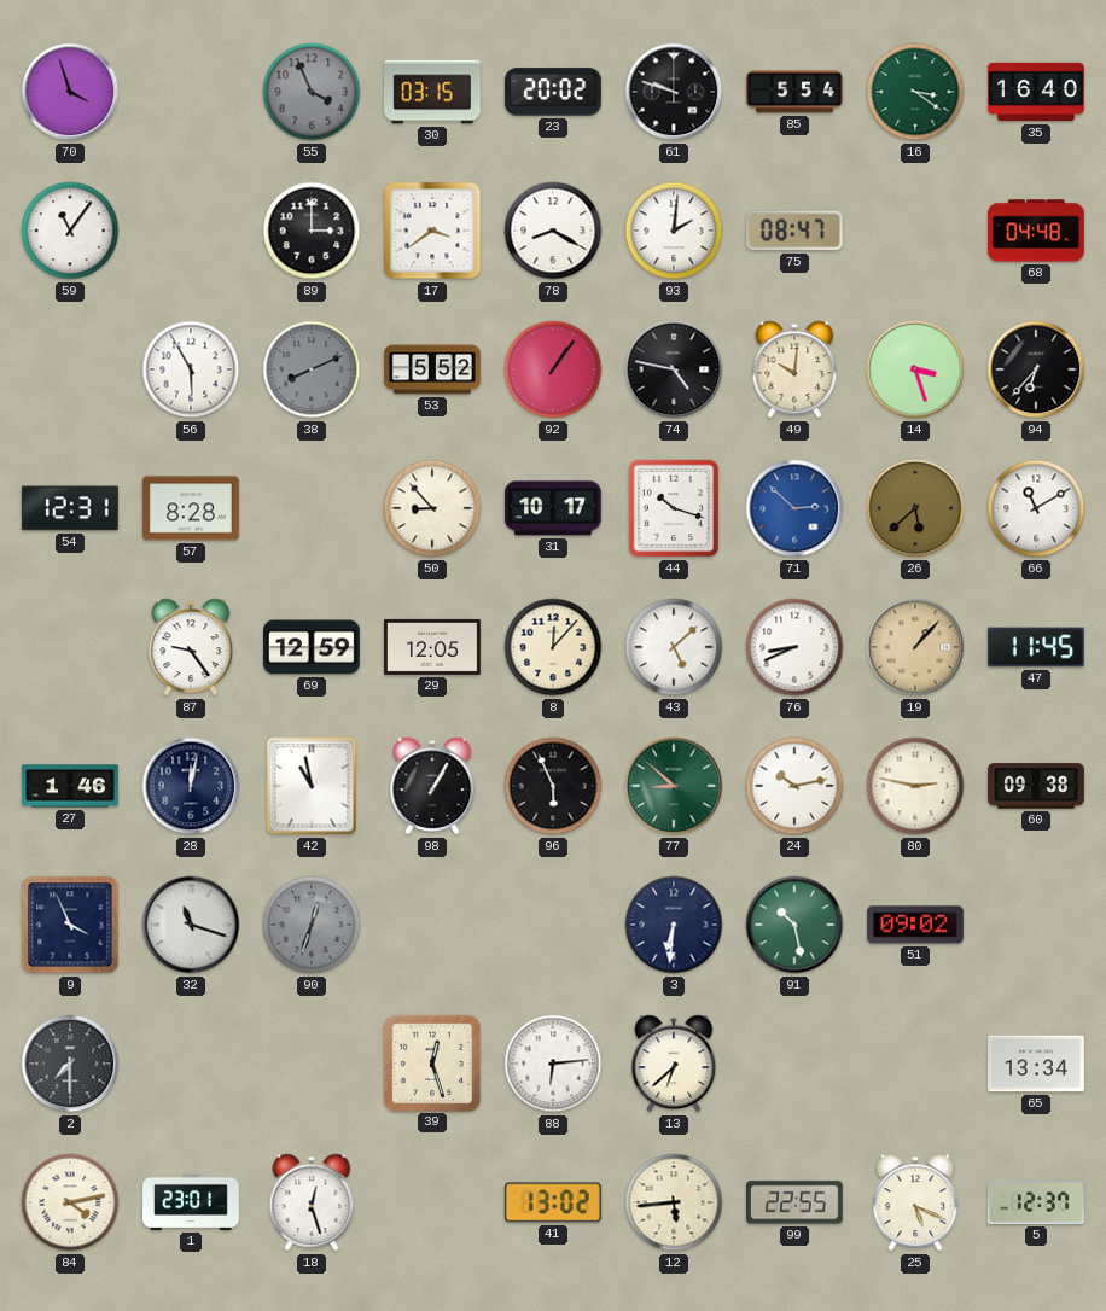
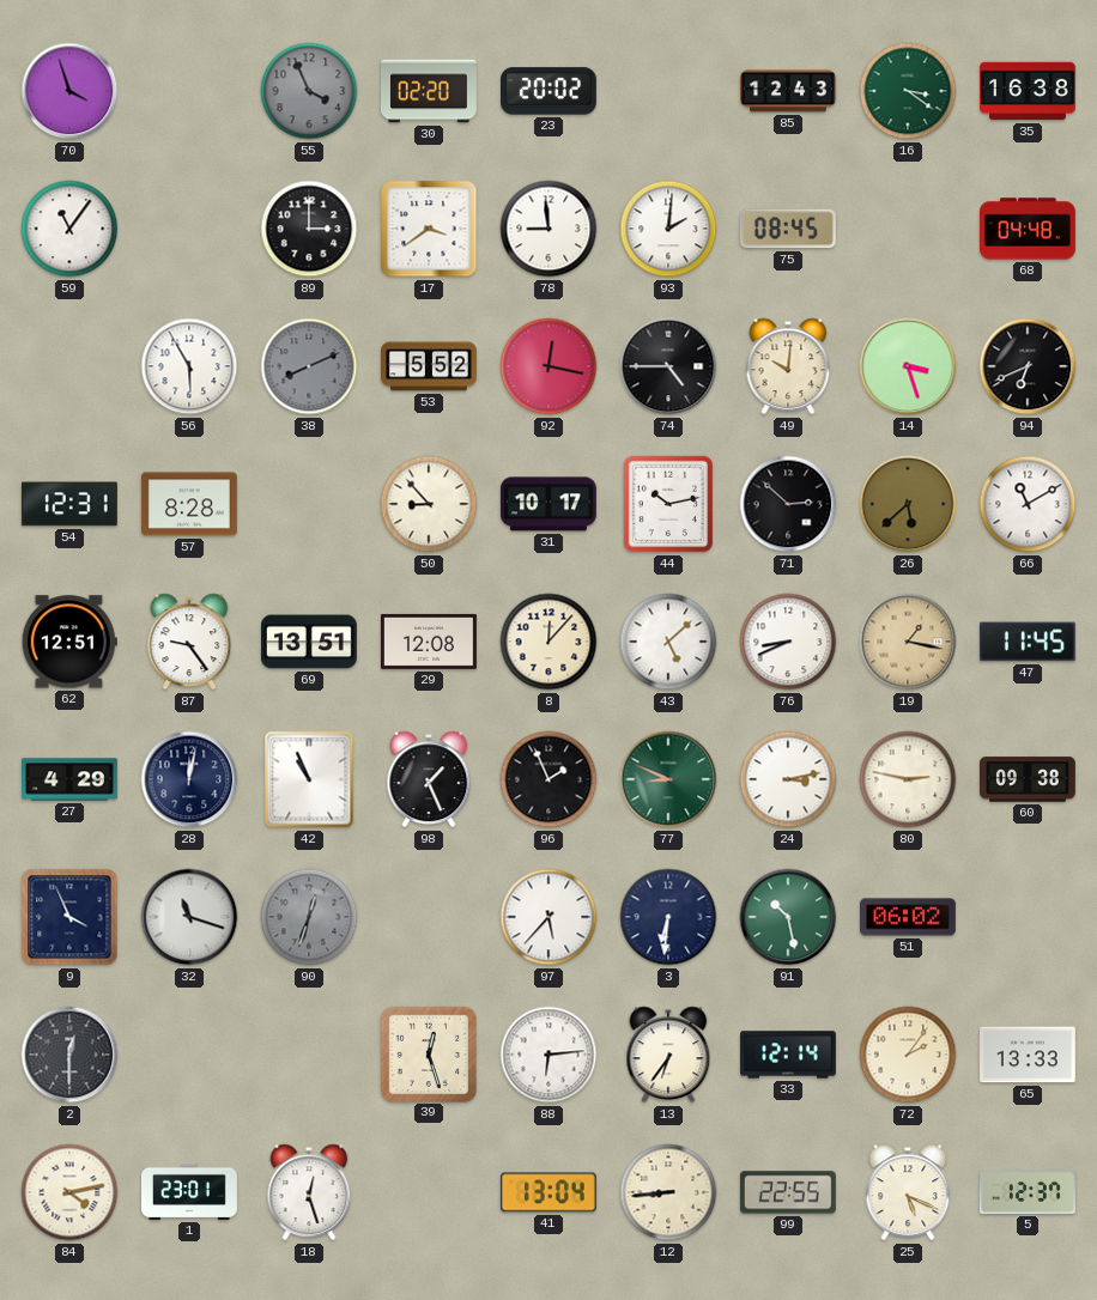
30: 03:15 -> 02:20
61: 9:48 -> none
85: 5:54 -> 12:43
35: 16:40 -> 16:38
78: 8:20 -> 8:59
75: 08:47 -> 08:45
92: 1:06 -> 12:17
74: 4:47 -> 4:45
94: 6:37 -> 6:41
44: 10:18 -> 10:13
71 dial: blue -> black
62: none -> 12:51
69: 12:59 -> 13:51
29: 12:05 -> 12:08
19: 1:07 -> 1:17
27: 1:46 -> 4:29
42: 10:58 -> 10:56
98: 1:05 -> 1:26
96: 5:56 -> 1:56
77: 8:52 -> 8:49
24: 10:13 -> 3:13
97: none -> 5:37
51: 09:02 -> 06:02
2: 7:30 -> 12:30
13: 6:38 -> 6:36
33: none -> 12:14
72: none -> 2:06
65: 13:34 -> 13:33
41: 13:02 -> 13:04
12: 5:44 -> 8:44
